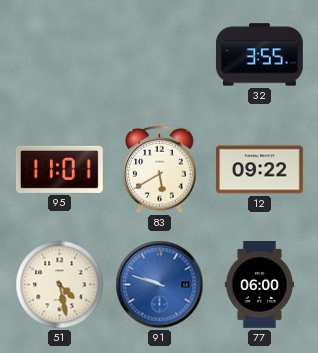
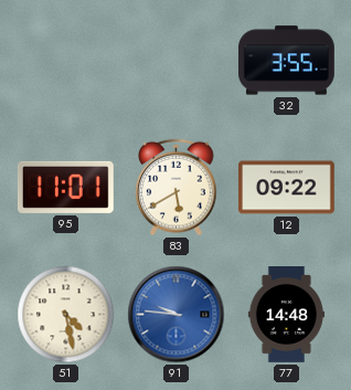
91: 9:48 -> 9:46
77: 06:00 -> 14:48
